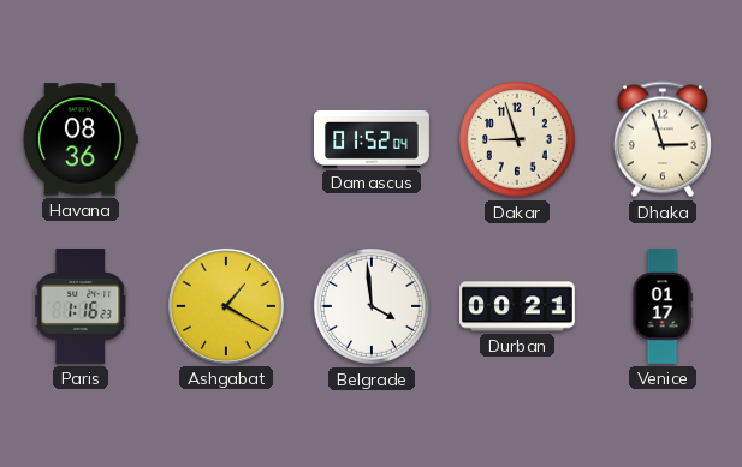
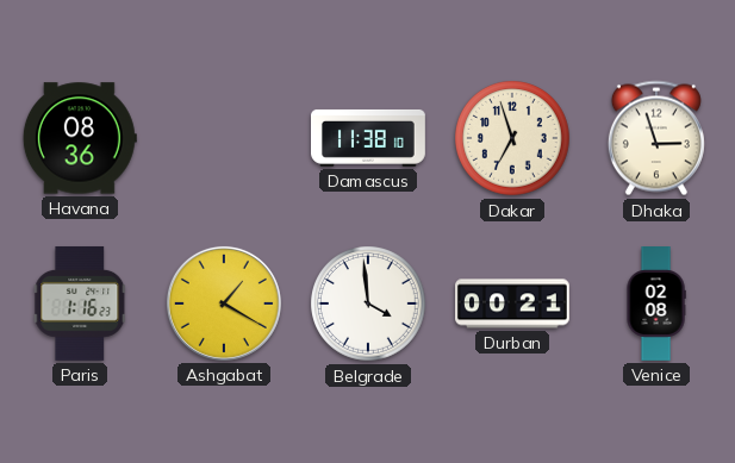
Damascus: 01:52 -> 11:38
Dakar: 8:57 -> 6:57
Venice: 01:17 -> 02:08
